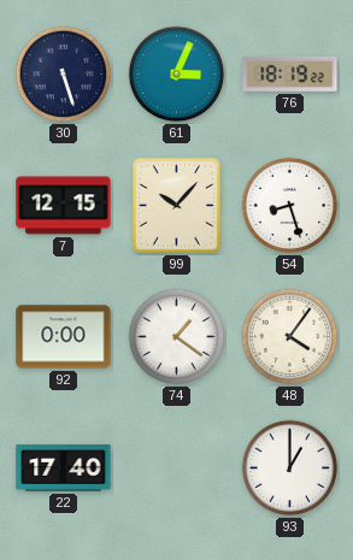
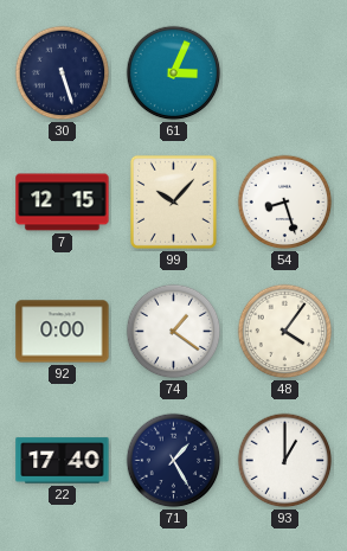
76: 18:19 -> none
71: none -> 1:25
